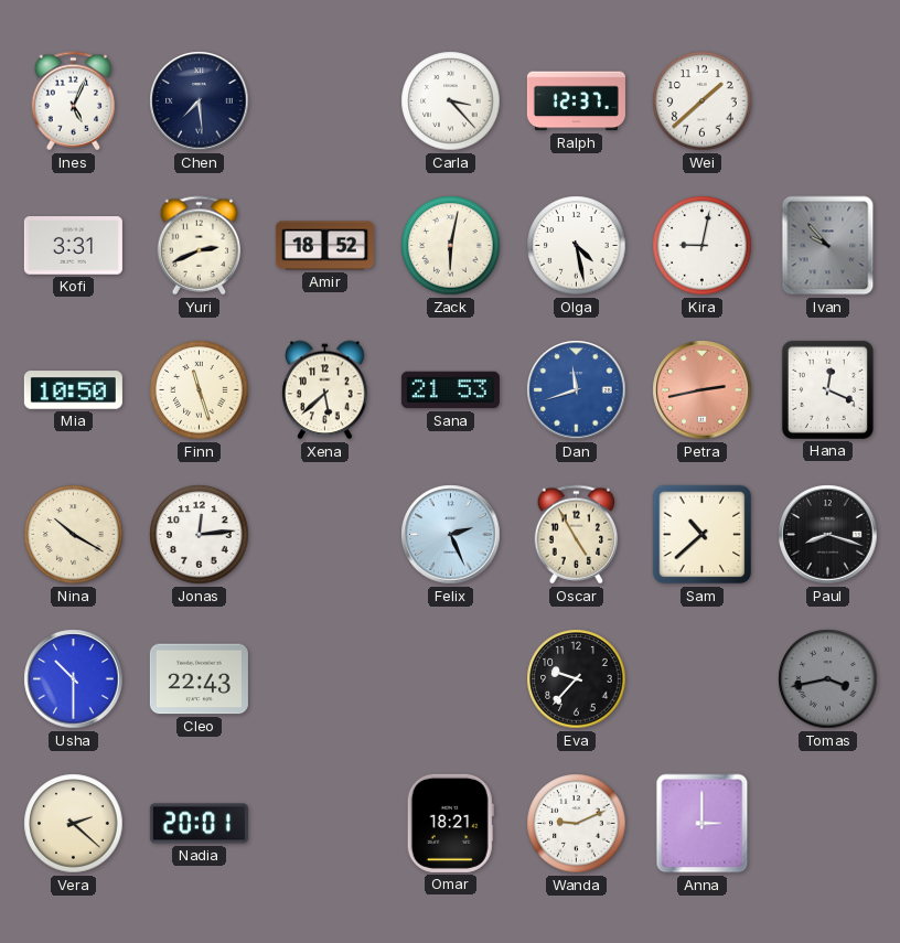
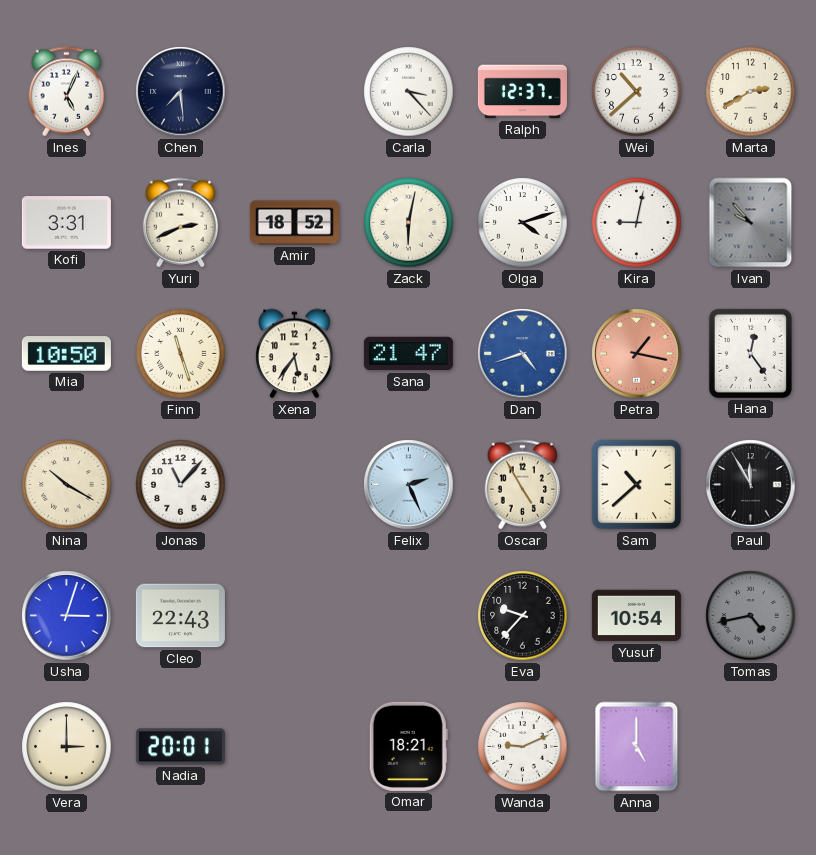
Wei: 1:38 -> 10:38
Marta: none -> 2:40
Olga: 4:28 -> 4:12
Xena: 5:38 -> 5:36
Sana: 21:53 -> 21:47
Dan: 11:42 -> 4:42
Petra: 2:43 -> 1:17
Hana: 12:19 -> 12:24
Jonas: 12:14 -> 11:07
Paul: 8:18 -> 11:55
Usha: 10:30 -> 3:03
Yusuf: none -> 10:54
Tomas: 3:43 -> 4:43
Vera: 2:22 -> 3:00
Anna: 3:00 -> 5:00
